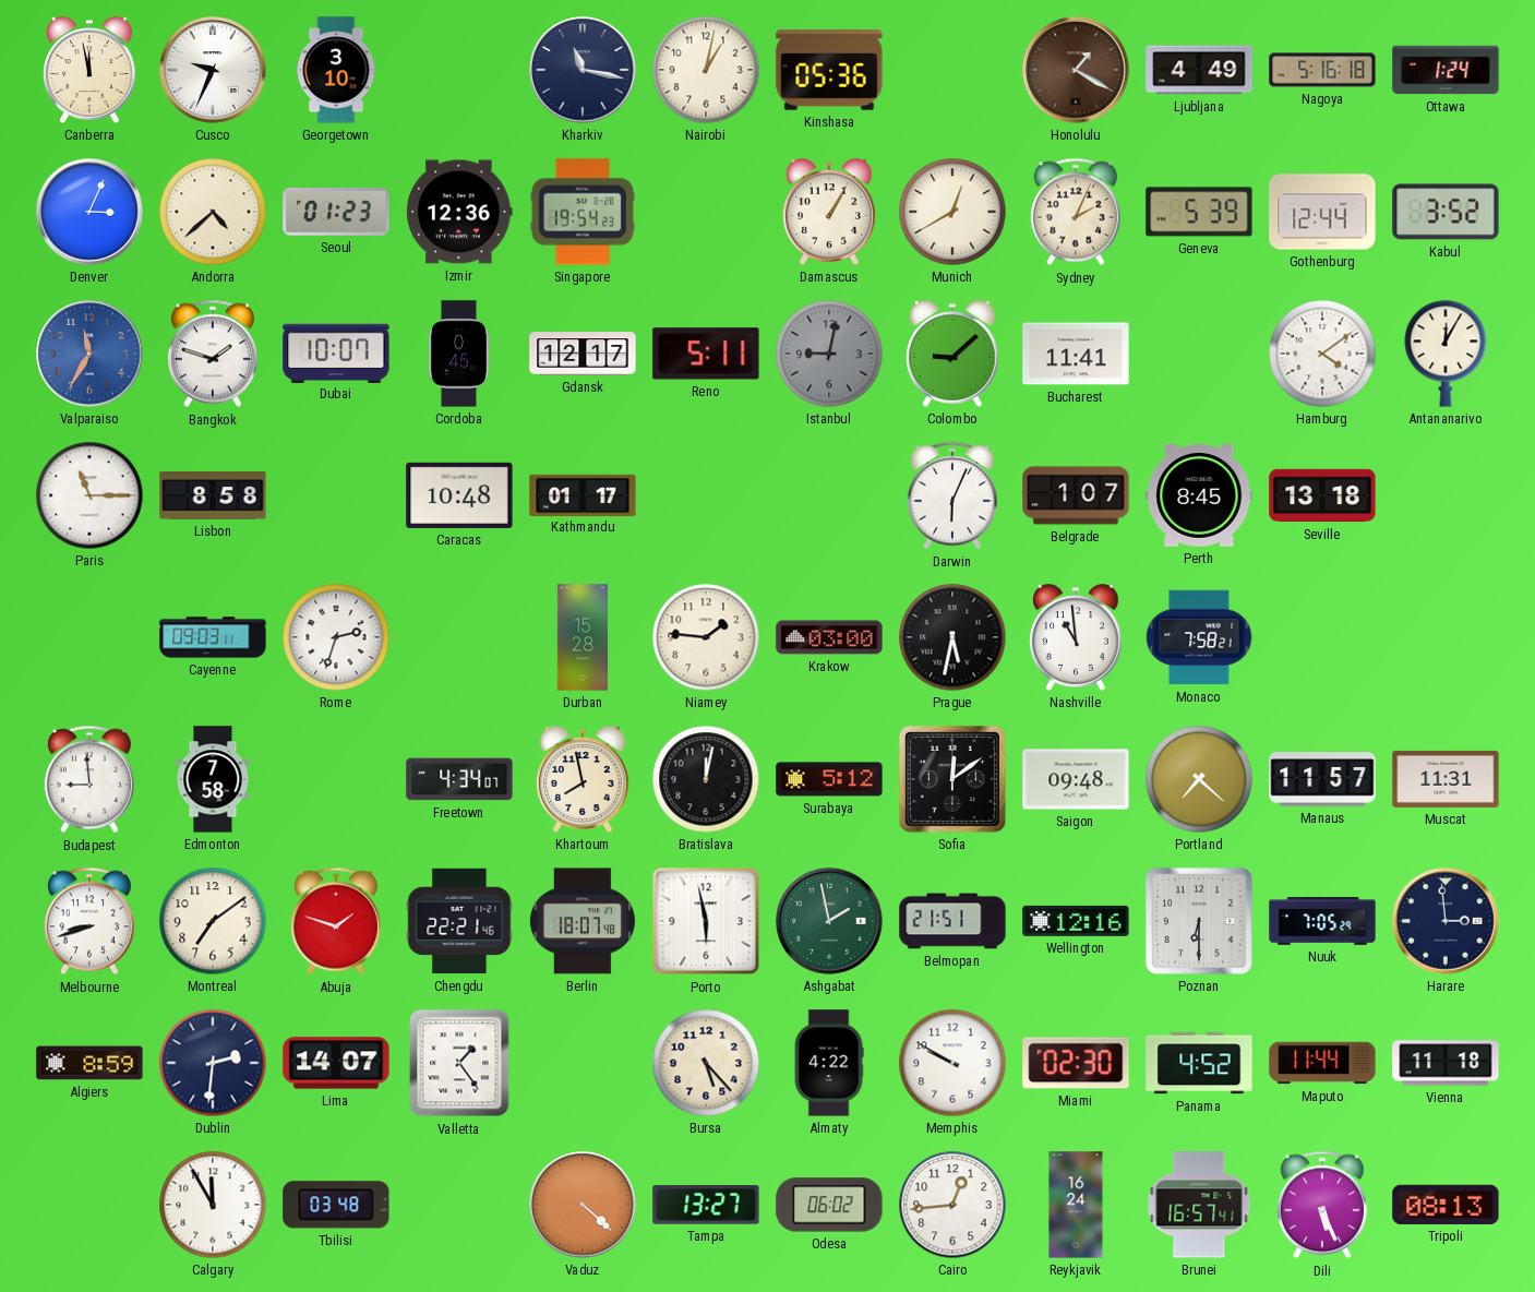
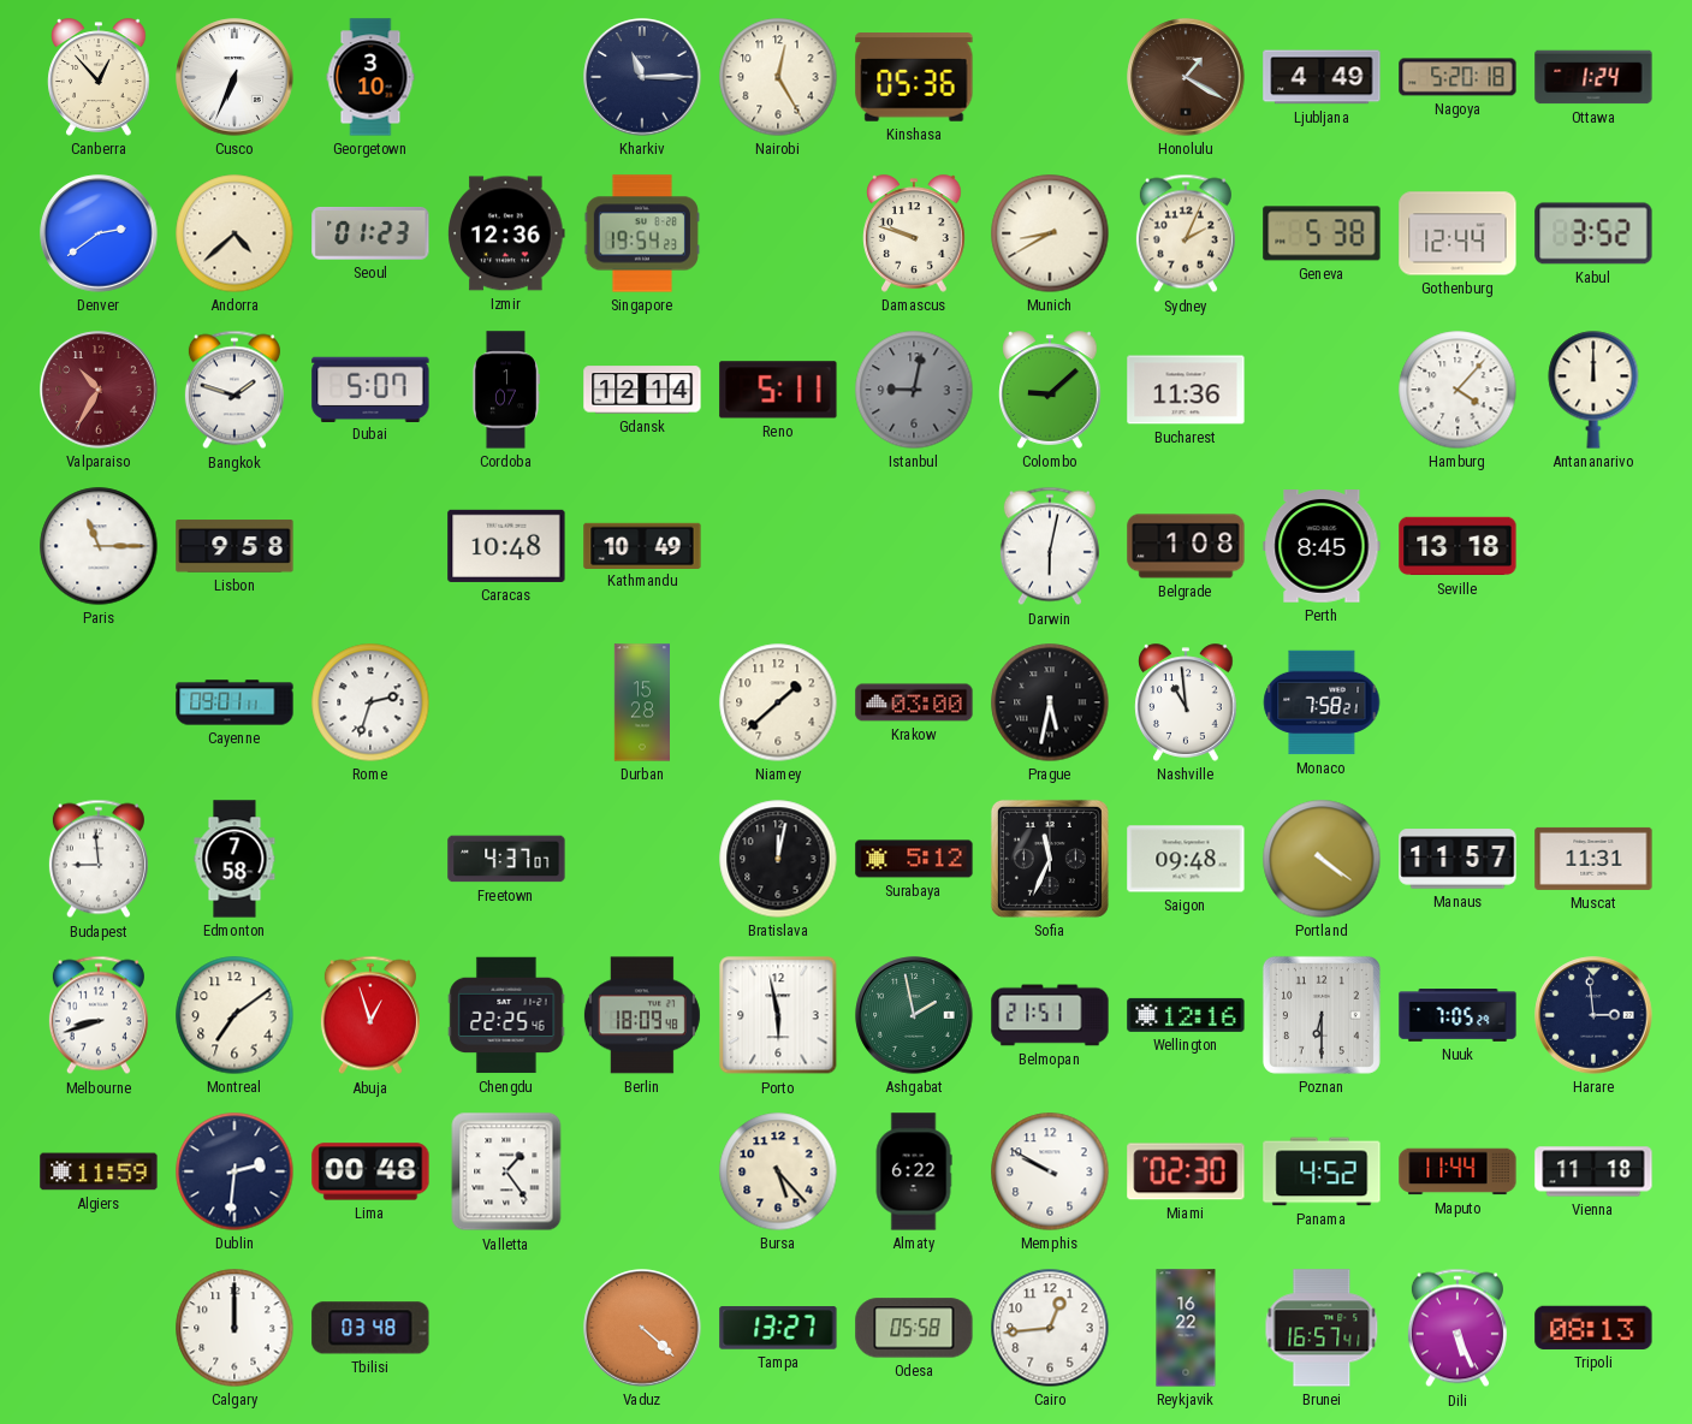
Canberra: 11:58 -> 12:53
Cusco: 9:34 -> 6:34
Kharkiv: 11:17 -> 11:15
Nairobi: 1:02 -> 12:25
Nagoya: 5:16 -> 5:20
Denver: 3:04 -> 2:39
Damascus: 1:05 -> 9:48
Munich: 12:40 -> 8:40
Geneva: 5:39 -> 5:38
Valparaiso: 11:35 -> 10:35
Valparaiso dial: blue -> burgundy
Dubai: 10:07 -> 5:07
Cordoba: 0:45 -> 1:07
Gdansk: 12:17 -> 12:14
Bucharest: 11:41 -> 11:36
Hamburg: 4:09 -> 4:07
Antananarivo: 12:05 -> 12:00
Lisbon: 8:58 -> 9:58
Kathmandu: 01:17 -> 10:49
Darwin: 6:04 -> 6:02
Belgrade: 1:07 -> 1:08
Cayenne: 09:03 -> 09:01
Niamey: 1:46 -> 1:38
Freetown: 4:34 -> 4:37
Khartoum: 7:58 -> none
Sofia: 12:09 -> 11:34
Portland: 7:22 -> 4:21
Abuja: 1:48 -> 12:57
Chengdu: 22:21 -> 22:25
Berlin: 18:07 -> 18:09
Algiers: 8:59 -> 11:59
Lima: 14:07 -> 00:48
Almaty: 4:22 -> 6:22
Calgary: 11:55 -> 12:00
Odesa: 06:02 -> 05:58
Reykjavik: 16:24 -> 16:22
